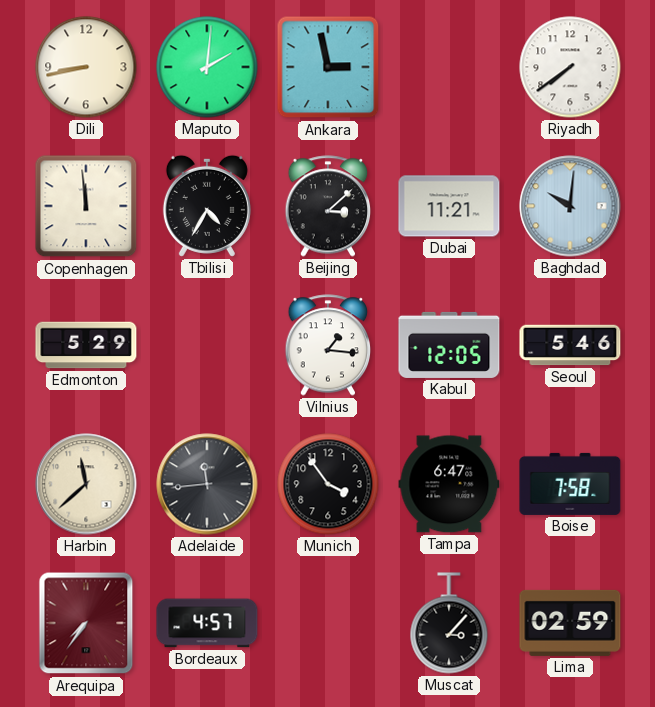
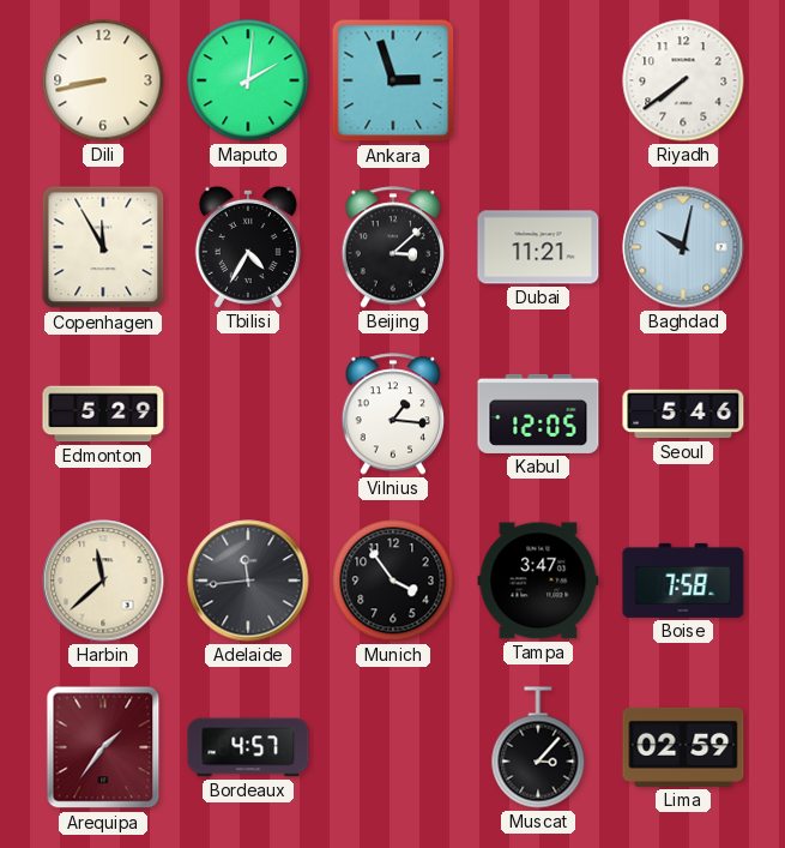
Ankara: 2:58 -> 2:57
Copenhagen: 11:59 -> 11:55
Baghdad: 10:01 -> 10:02
Tampa: 6:47 -> 3:47
Arequipa: 7:36 -> 1:36
